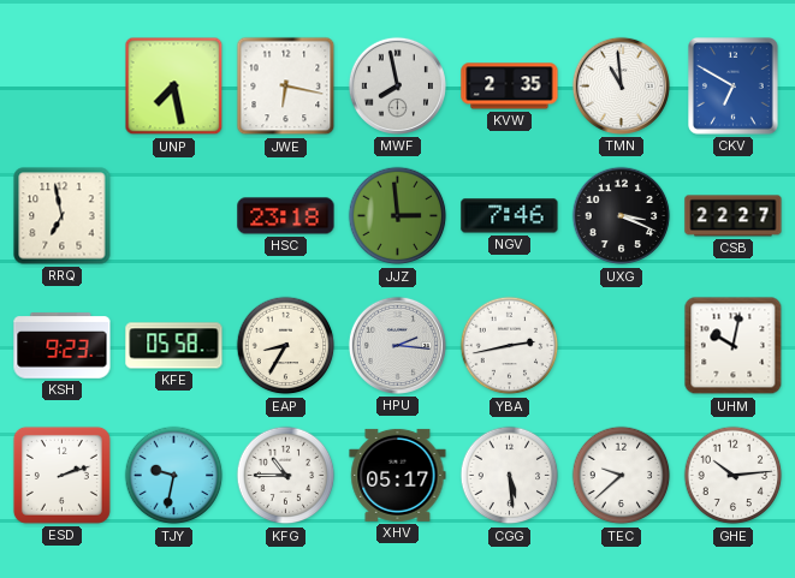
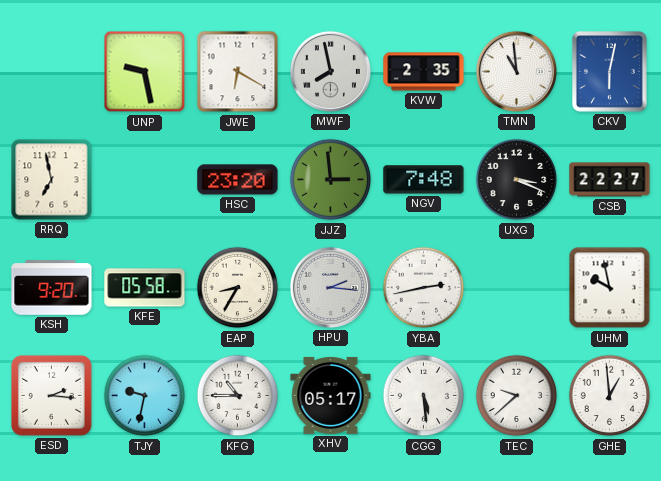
UNP: 7:28 -> 9:28
JWE: 6:17 -> 6:20
CKV: 6:50 -> 6:02
HSC: 23:18 -> 23:20
NGV: 7:46 -> 7:48
KSH: 9:23 -> 9:20
UHM: 10:02 -> 9:58
ESD: 2:12 -> 2:16
GHE: 10:14 -> 12:59
